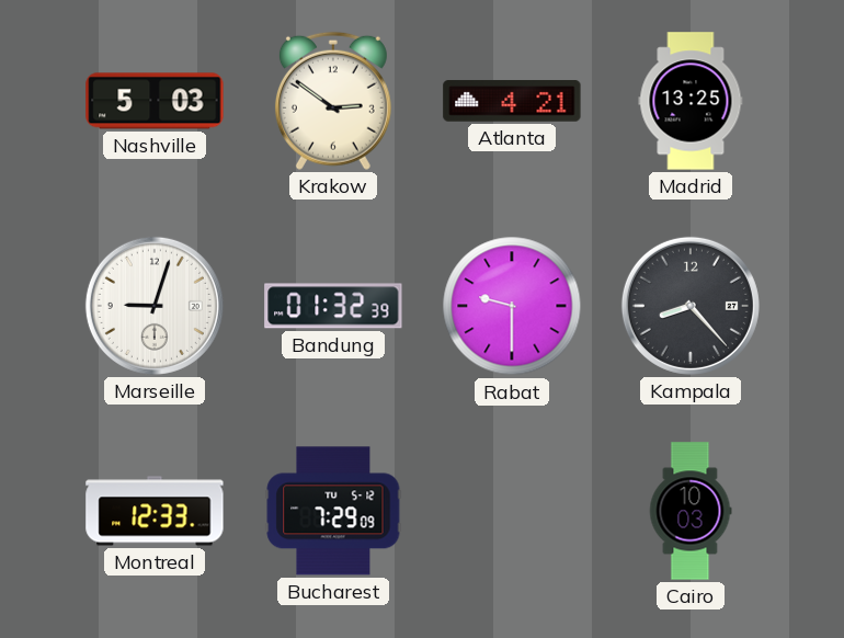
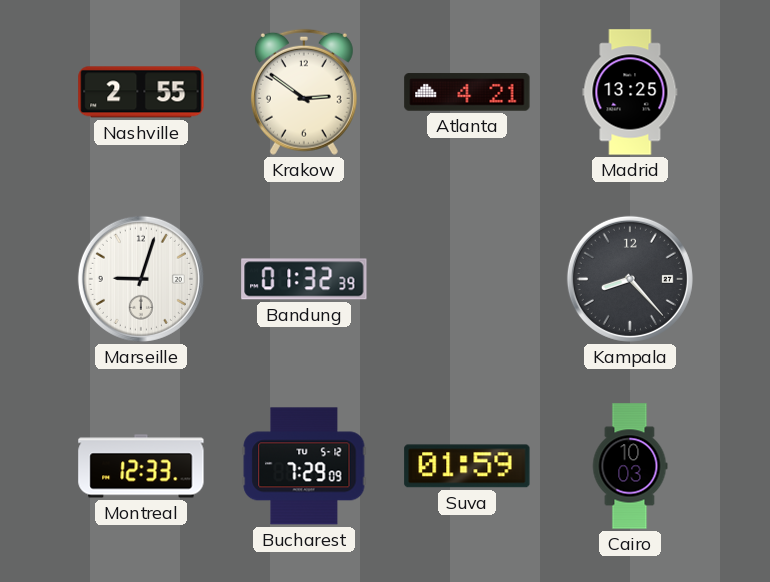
Nashville: 5:03 -> 2:55
Rabat: 9:30 -> none
Suva: none -> 01:59
